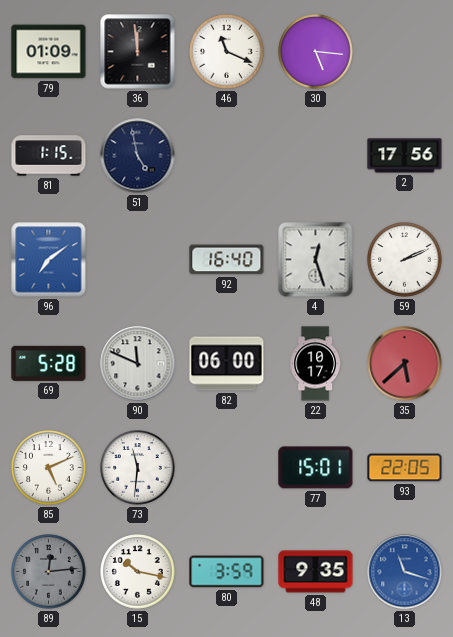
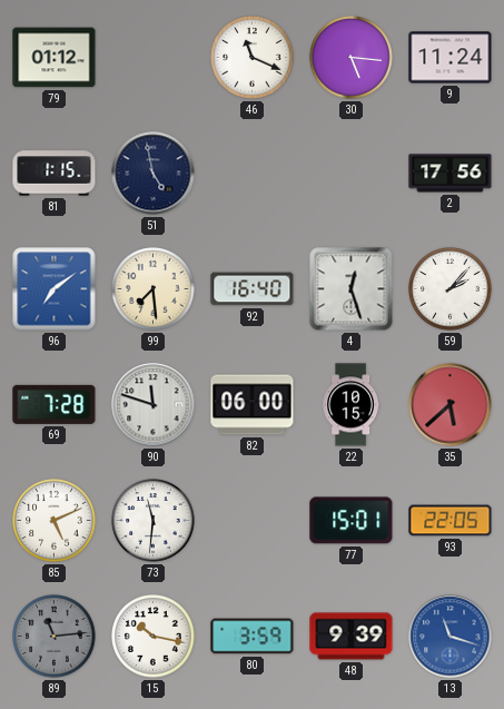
79: 01:09 -> 01:12
36: 11:59 -> none
9: none -> 11:24
99: none -> 7:29
59: 2:11 -> 2:07
69: 5:28 -> 7:28
90: 11:49 -> 11:48
22: 10:17 -> 10:15
89: 12:14 -> 11:14
48: 9:35 -> 9:39
